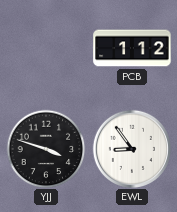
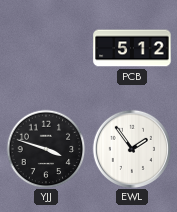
PCB: 1:12 -> 5:12
EWL: 8:54 -> 1:54
